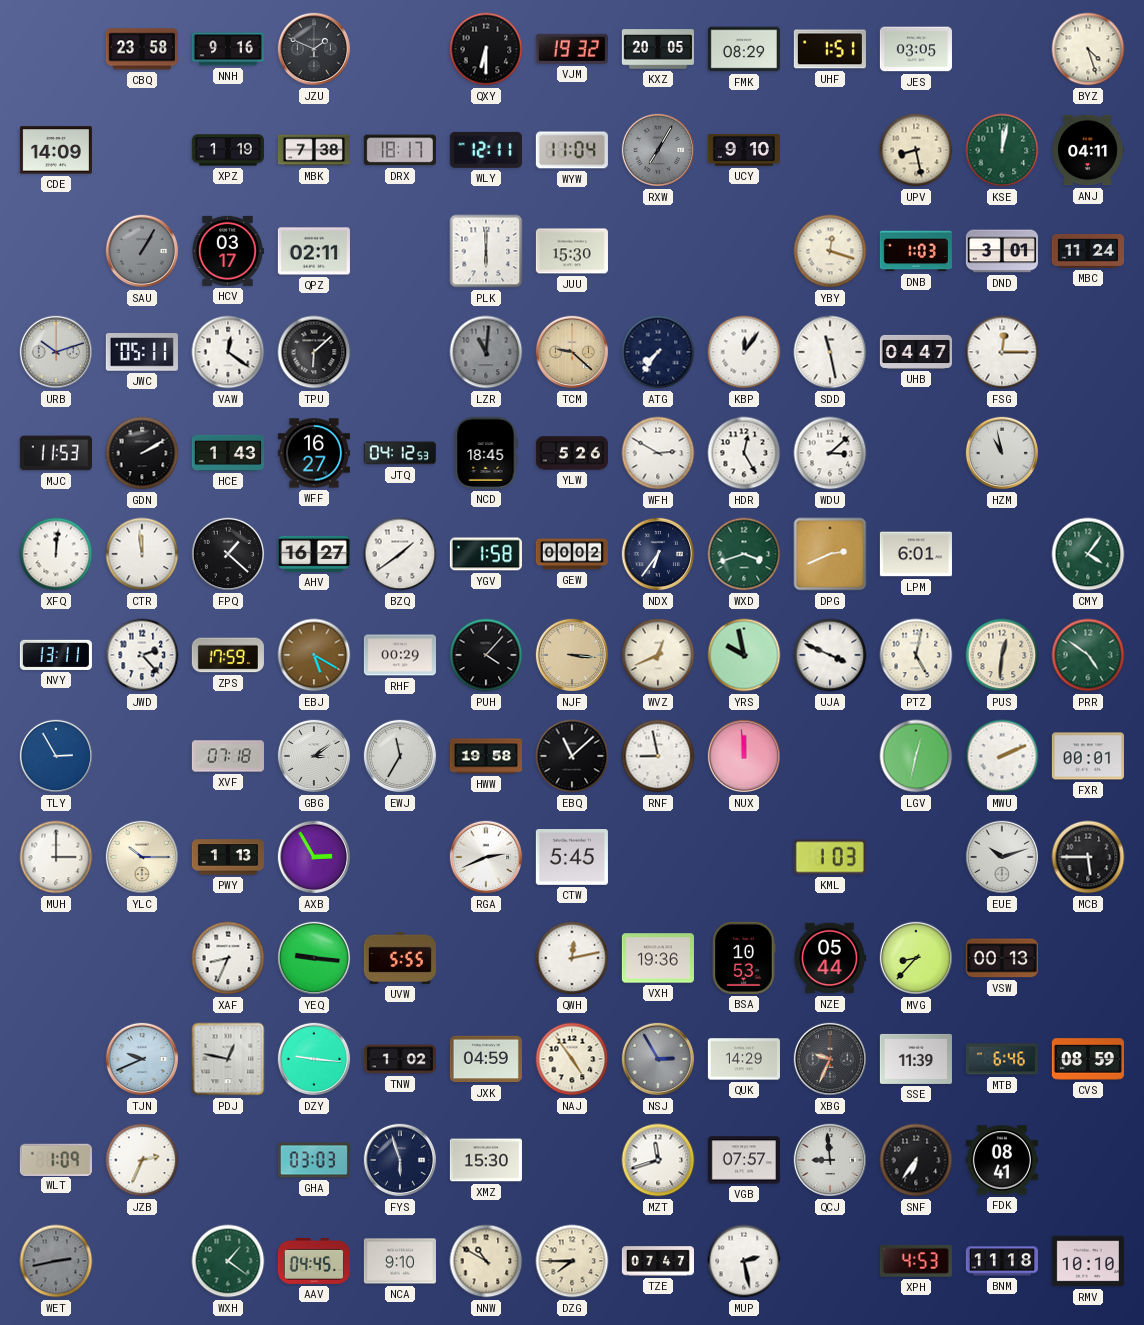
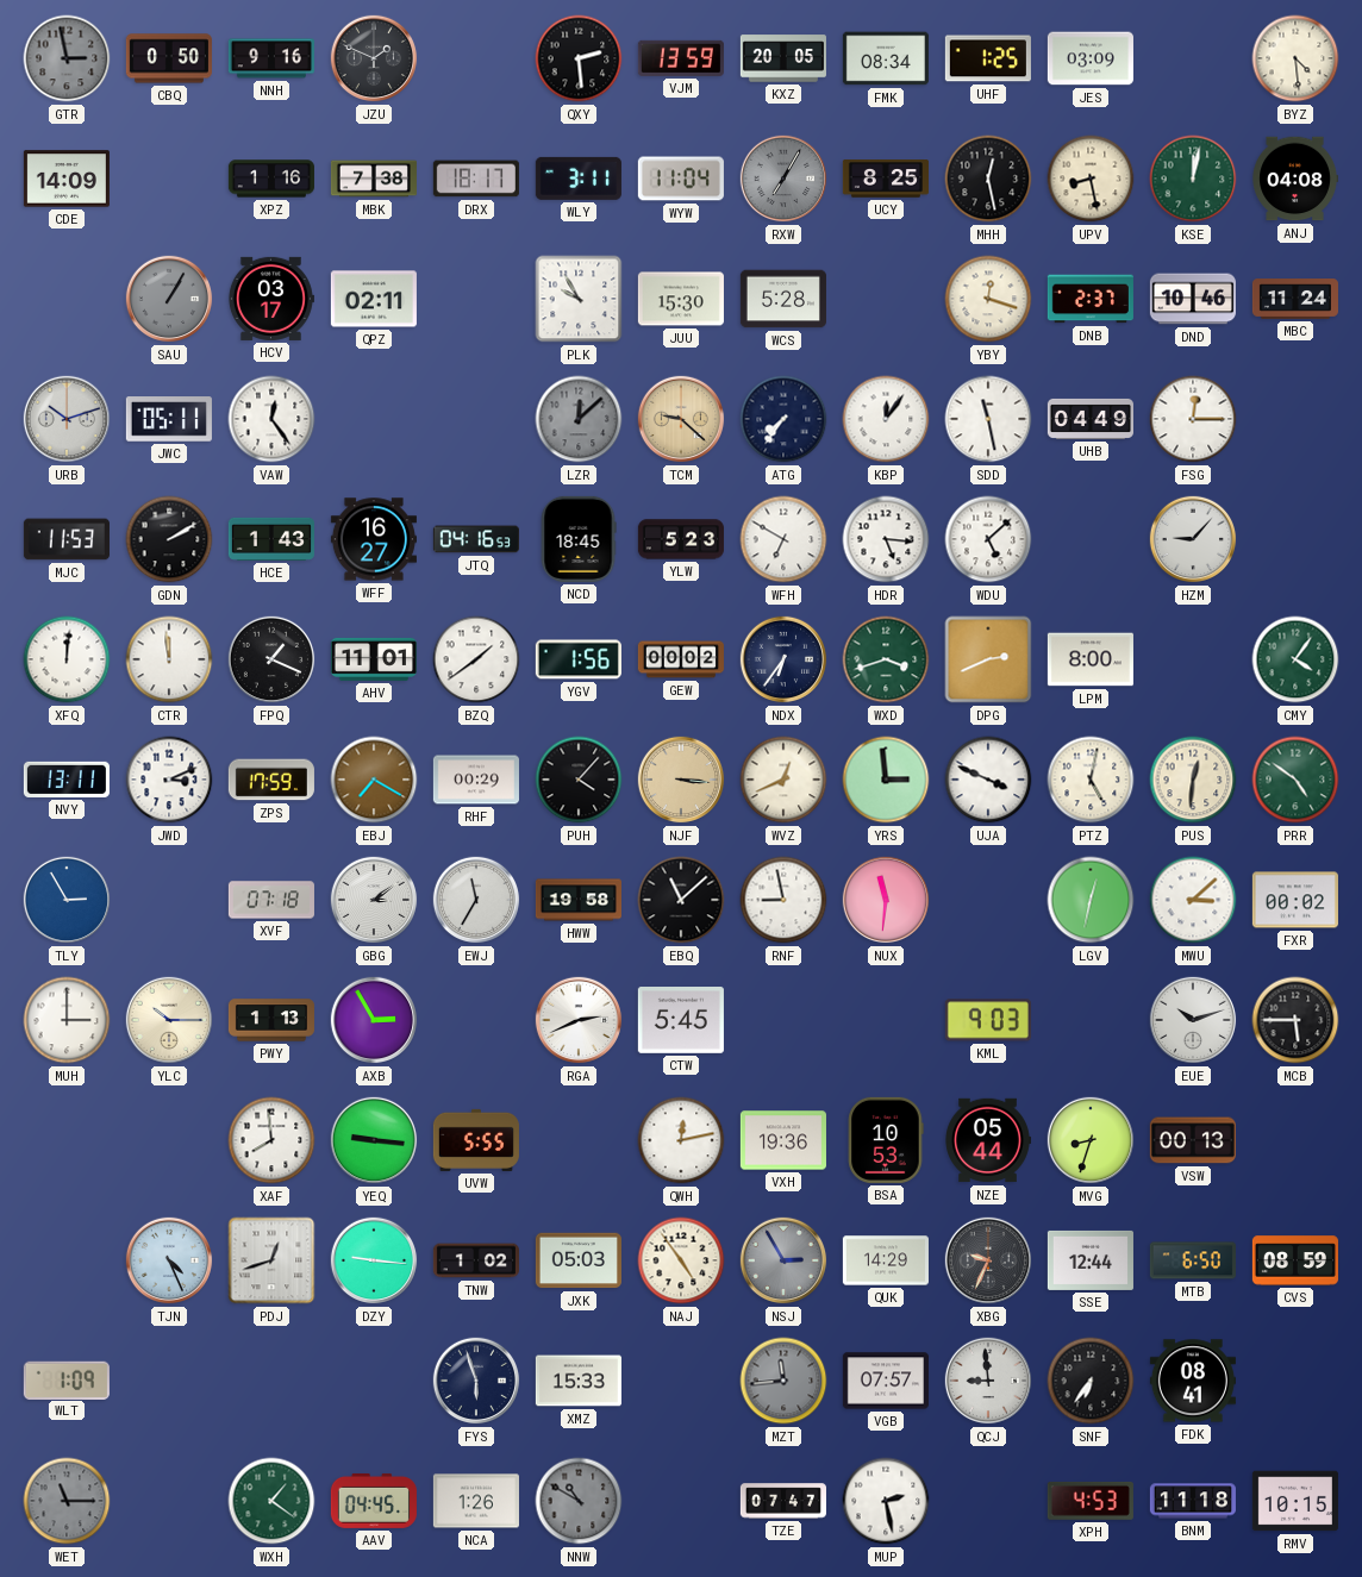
GTR: none -> 2:58
CBQ: 23:58 -> 0:50
QXY: 6:30 -> 2:29
VJM: 19:32 -> 13:59
FMK: 08:29 -> 08:34
UHF: 1:51 -> 1:25
JES: 03:05 -> 03:09
BYZ: 4:27 -> 4:29
XPZ: 1:19 -> 1:16
WLY: 12:11 -> 3:11
UCY: 9:10 -> 8:25
MHH: none -> 12:28
ANJ: 04:11 -> 04:08
PLK: 6:00 -> 9:55
WCS: none -> 5:28
DNB: 1:03 -> 2:37
DND: 3:01 -> 10:46
VAW: 12:21 -> 12:24
TPU: 6:08 -> none
LZR: 11:01 -> 12:08
UHB: 04:47 -> 04:49
JTQ: 04:12 -> 04:16
YLW: 5:26 -> 5:23
WFH: 2:50 -> 6:50
HDR: 12:25 -> 5:16
WDU: 3:08 -> 5:08
HZM: 10:58 -> 9:07
FPQ: 1:22 -> 1:19
AHV: 16:27 -> 11:01
YGV: 1:58 -> 1:56
LPM: 6:01 -> 8:00
JWD: 2:23 -> 3:11
EBJ: 5:20 -> 7:20
YRS: 9:58 -> 2:59
NUX: 11:59 -> 11:31
MWU: 2:11 -> 3:08
FXR: 00:01 -> 00:02
KML: 1:03 -> 9:03
XAF: 8:34 -> 7:59
MVG: 8:37 -> 8:33
TJN: 9:41 -> 4:26
PDJ: 12:47 -> 12:42
JXK: 04:59 -> 05:03
SSE: 11:39 -> 12:44
MTB: 6:46 -> 6:50
JZB: 2:34 -> none
GHA: 03:03 -> none
XMZ: 15:30 -> 15:33
MZT: 11:42 -> 11:44
MZT dial: white -> grey
WET: 2:43 -> 11:15
NCA: 9:10 -> 1:26
NNW dial: cream -> grey
DZG: 7:45 -> none
RMV: 10:10 -> 10:15
